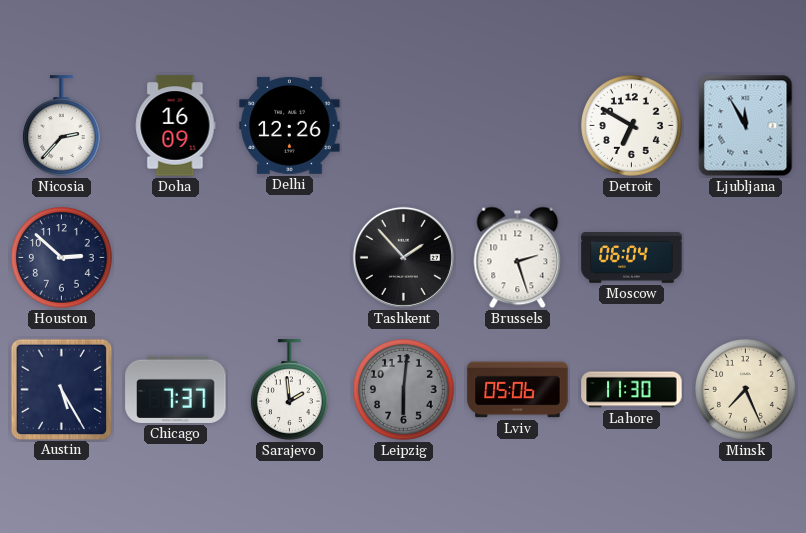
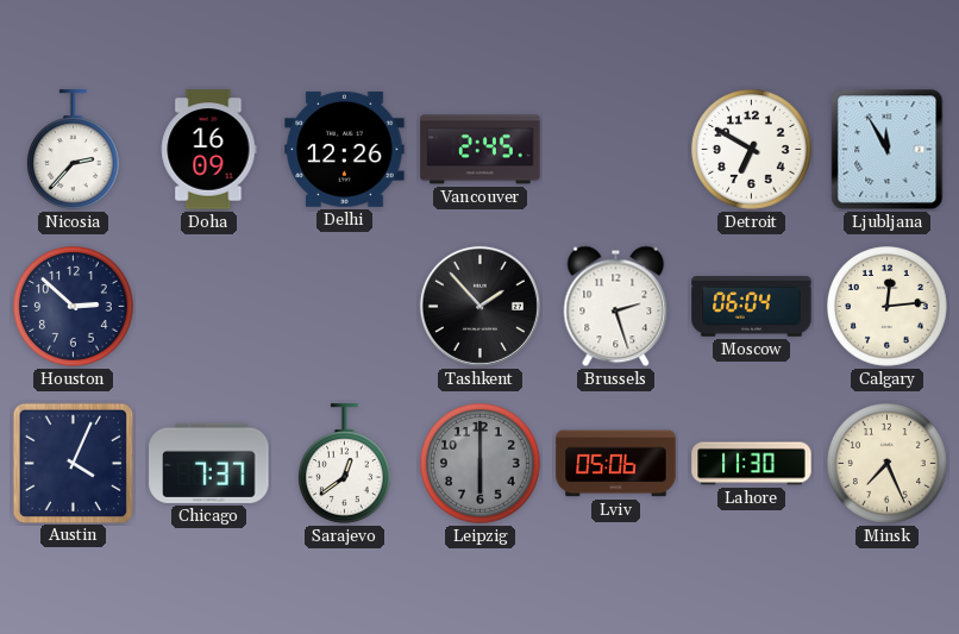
Vancouver: none -> 2:45
Calgary: none -> 12:14
Austin: 5:25 -> 4:04
Sarajevo: 1:59 -> 12:39
Leipzig: 6:01 -> 6:00
